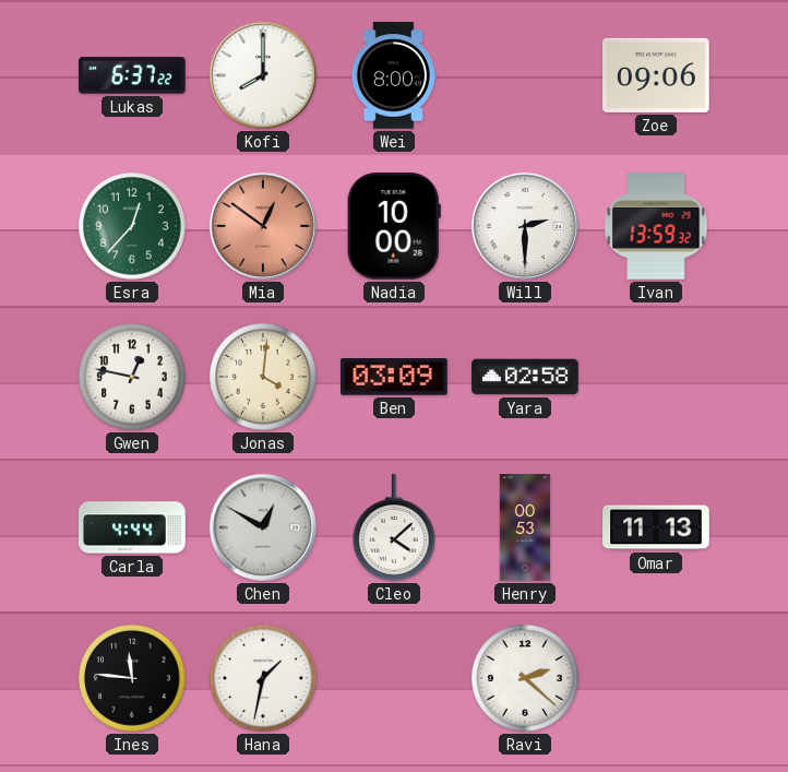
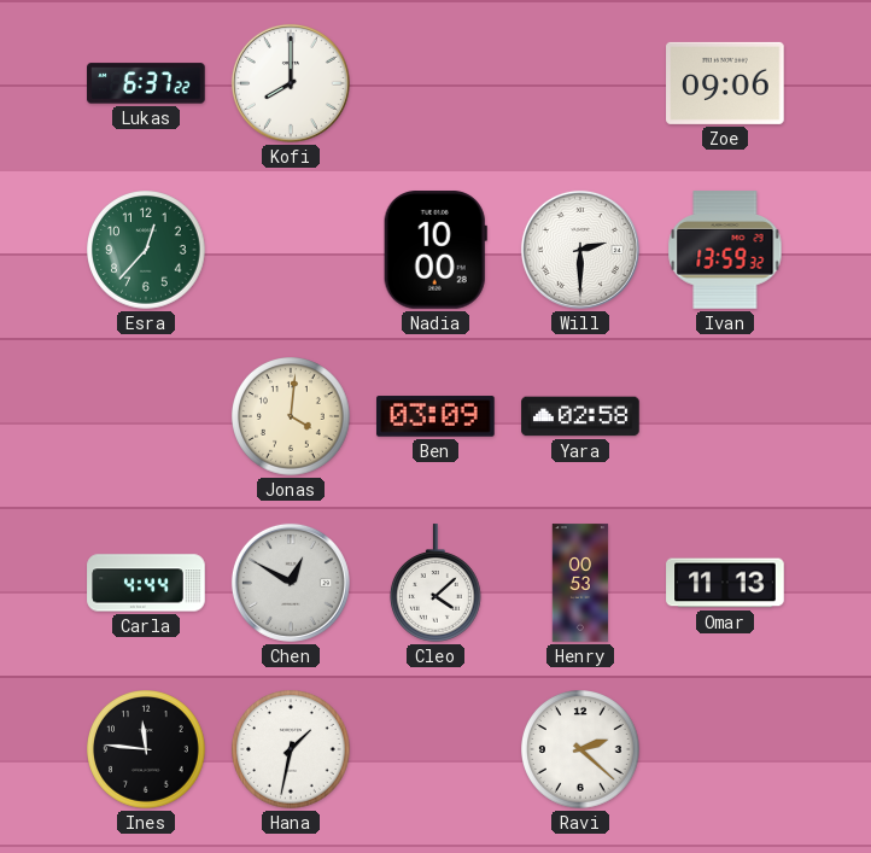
Wei: 8:00 -> none
Mia: 12:51 -> none
Gwen: 12:47 -> none
